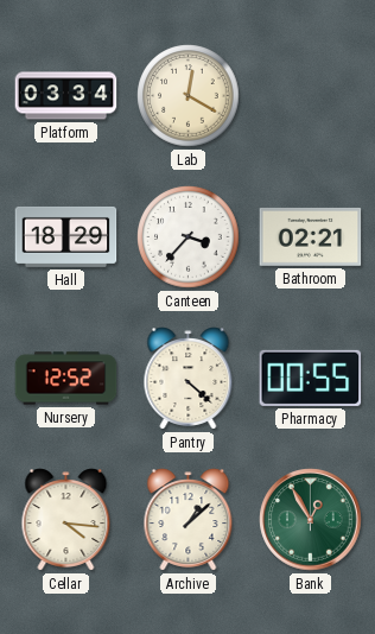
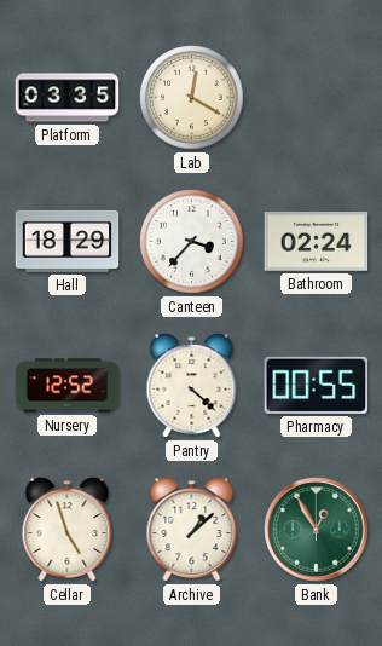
Platform: 03:34 -> 03:35
Bathroom: 02:21 -> 02:24
Cellar: 4:16 -> 4:57
